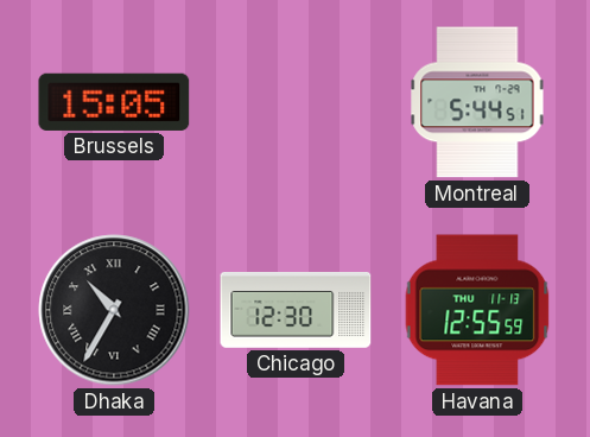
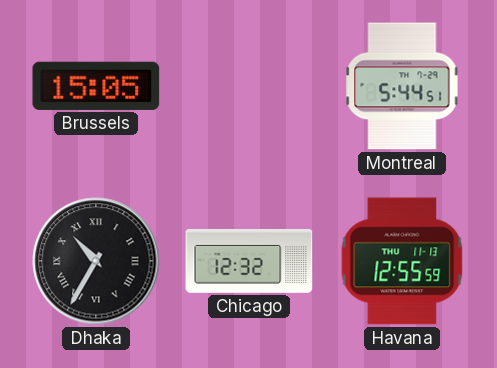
Chicago: 12:30 -> 12:32
